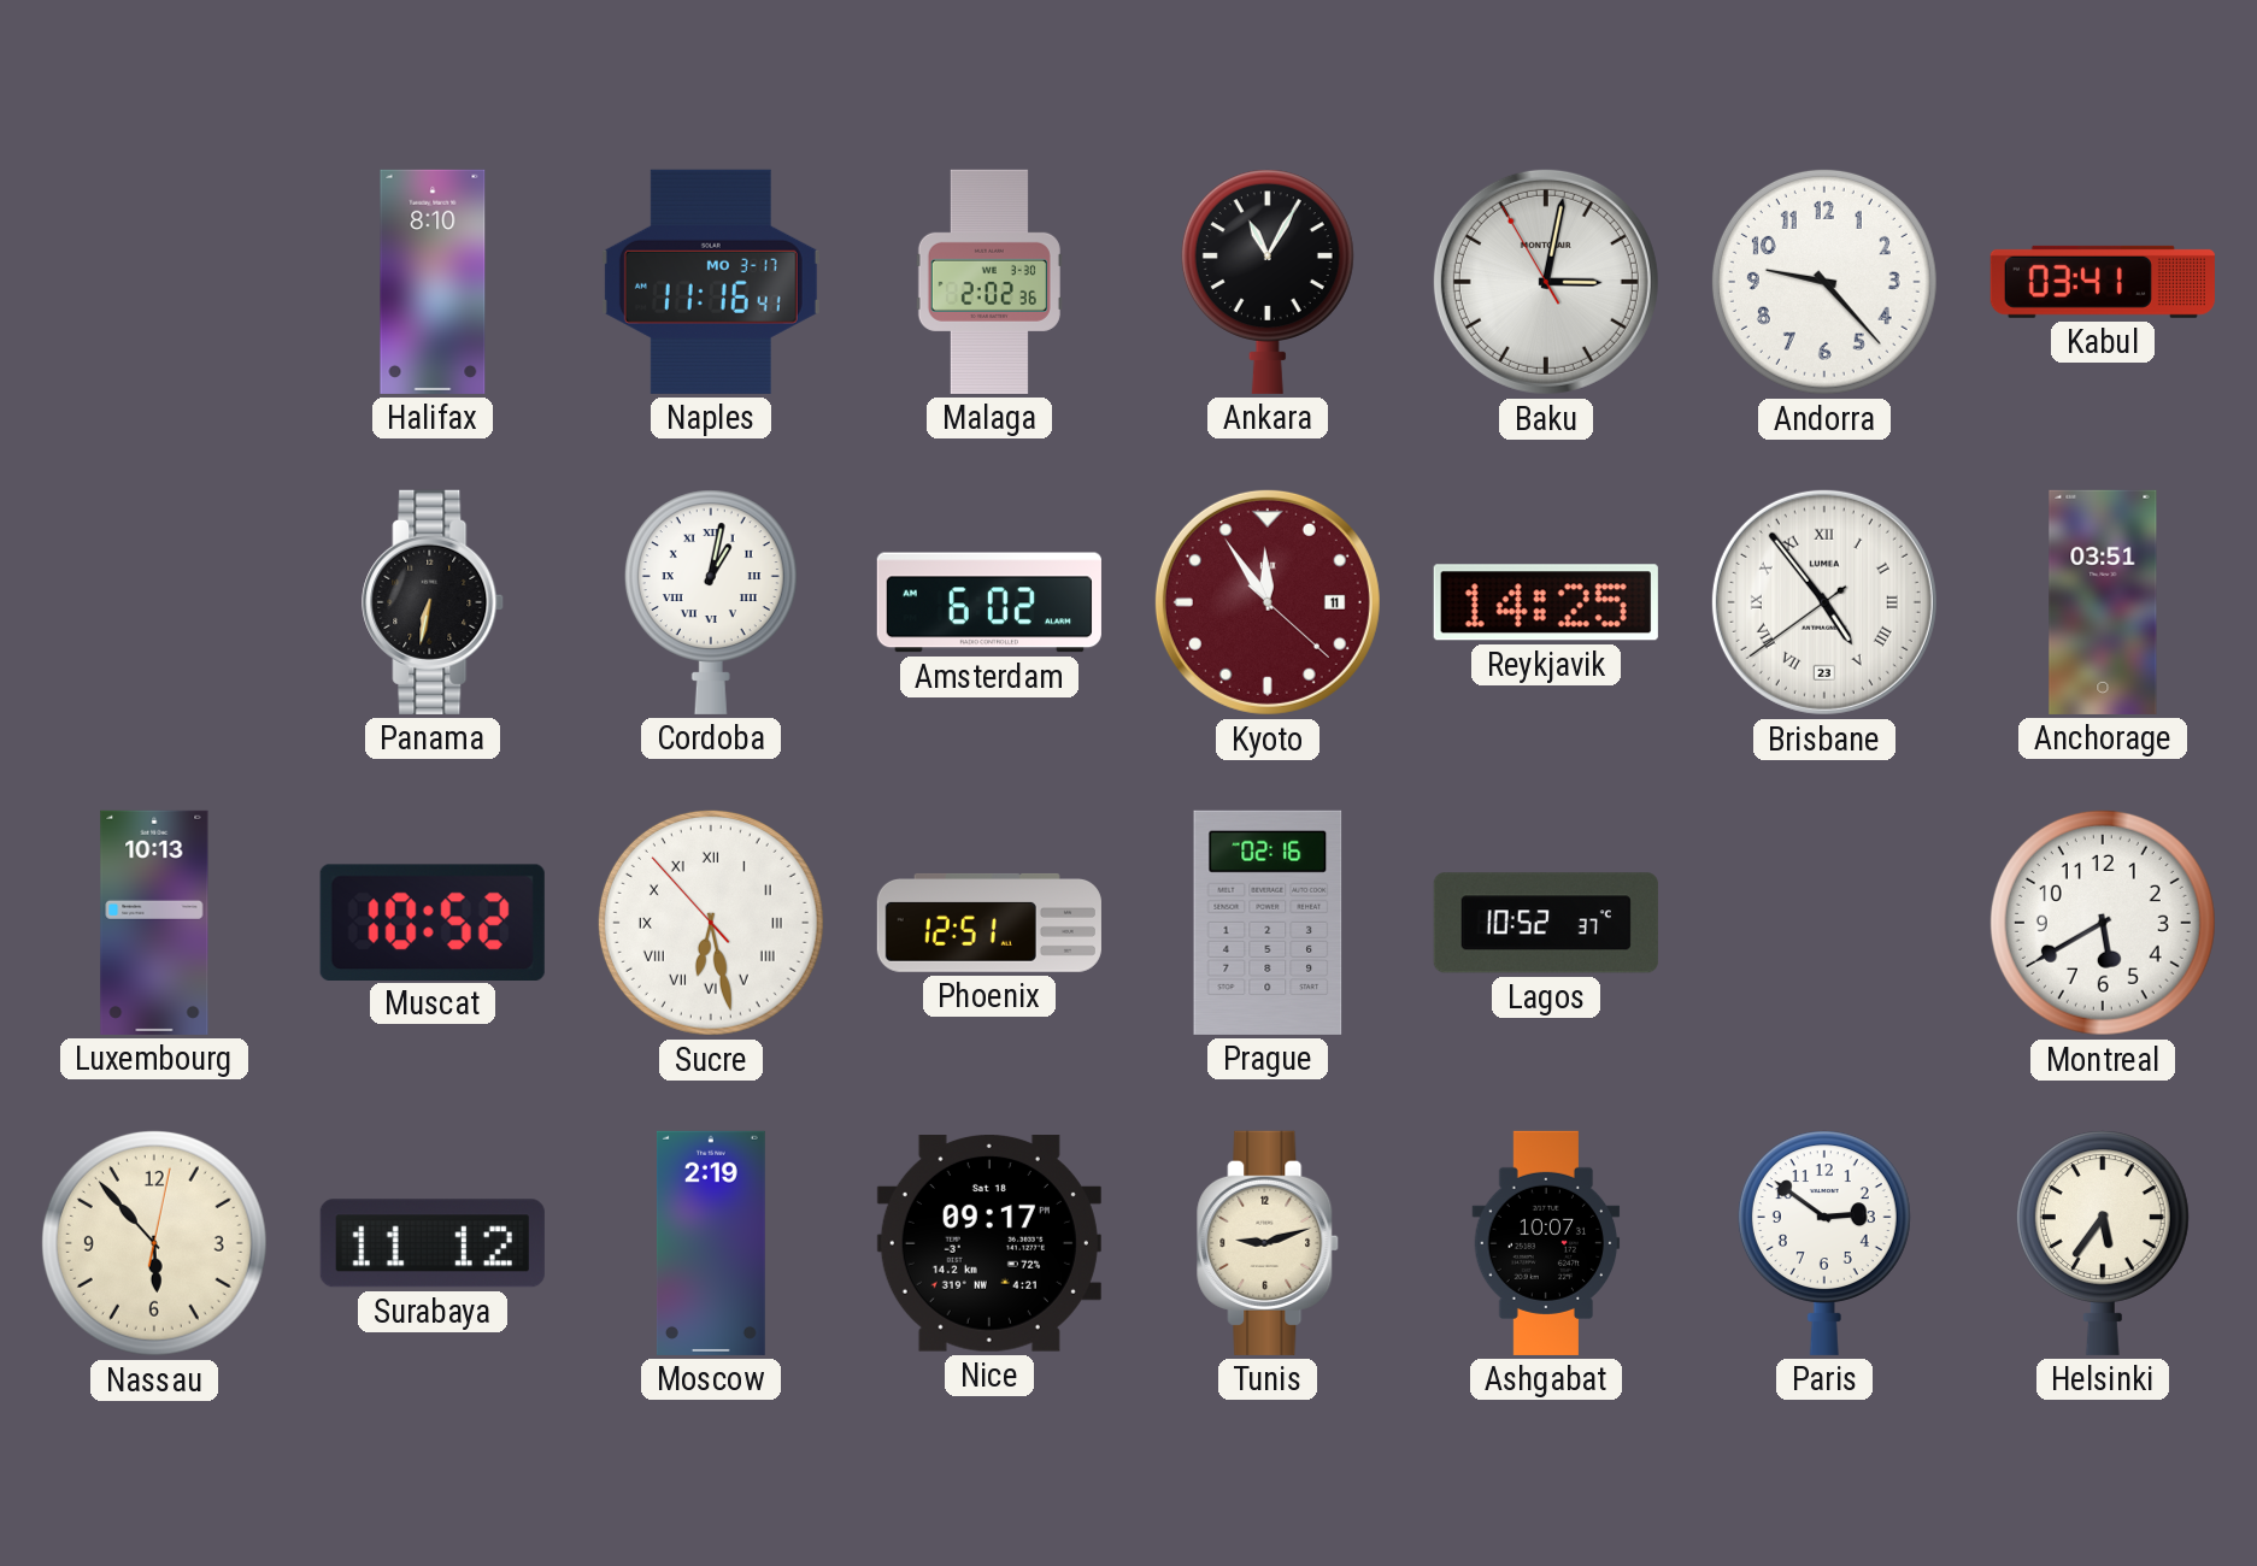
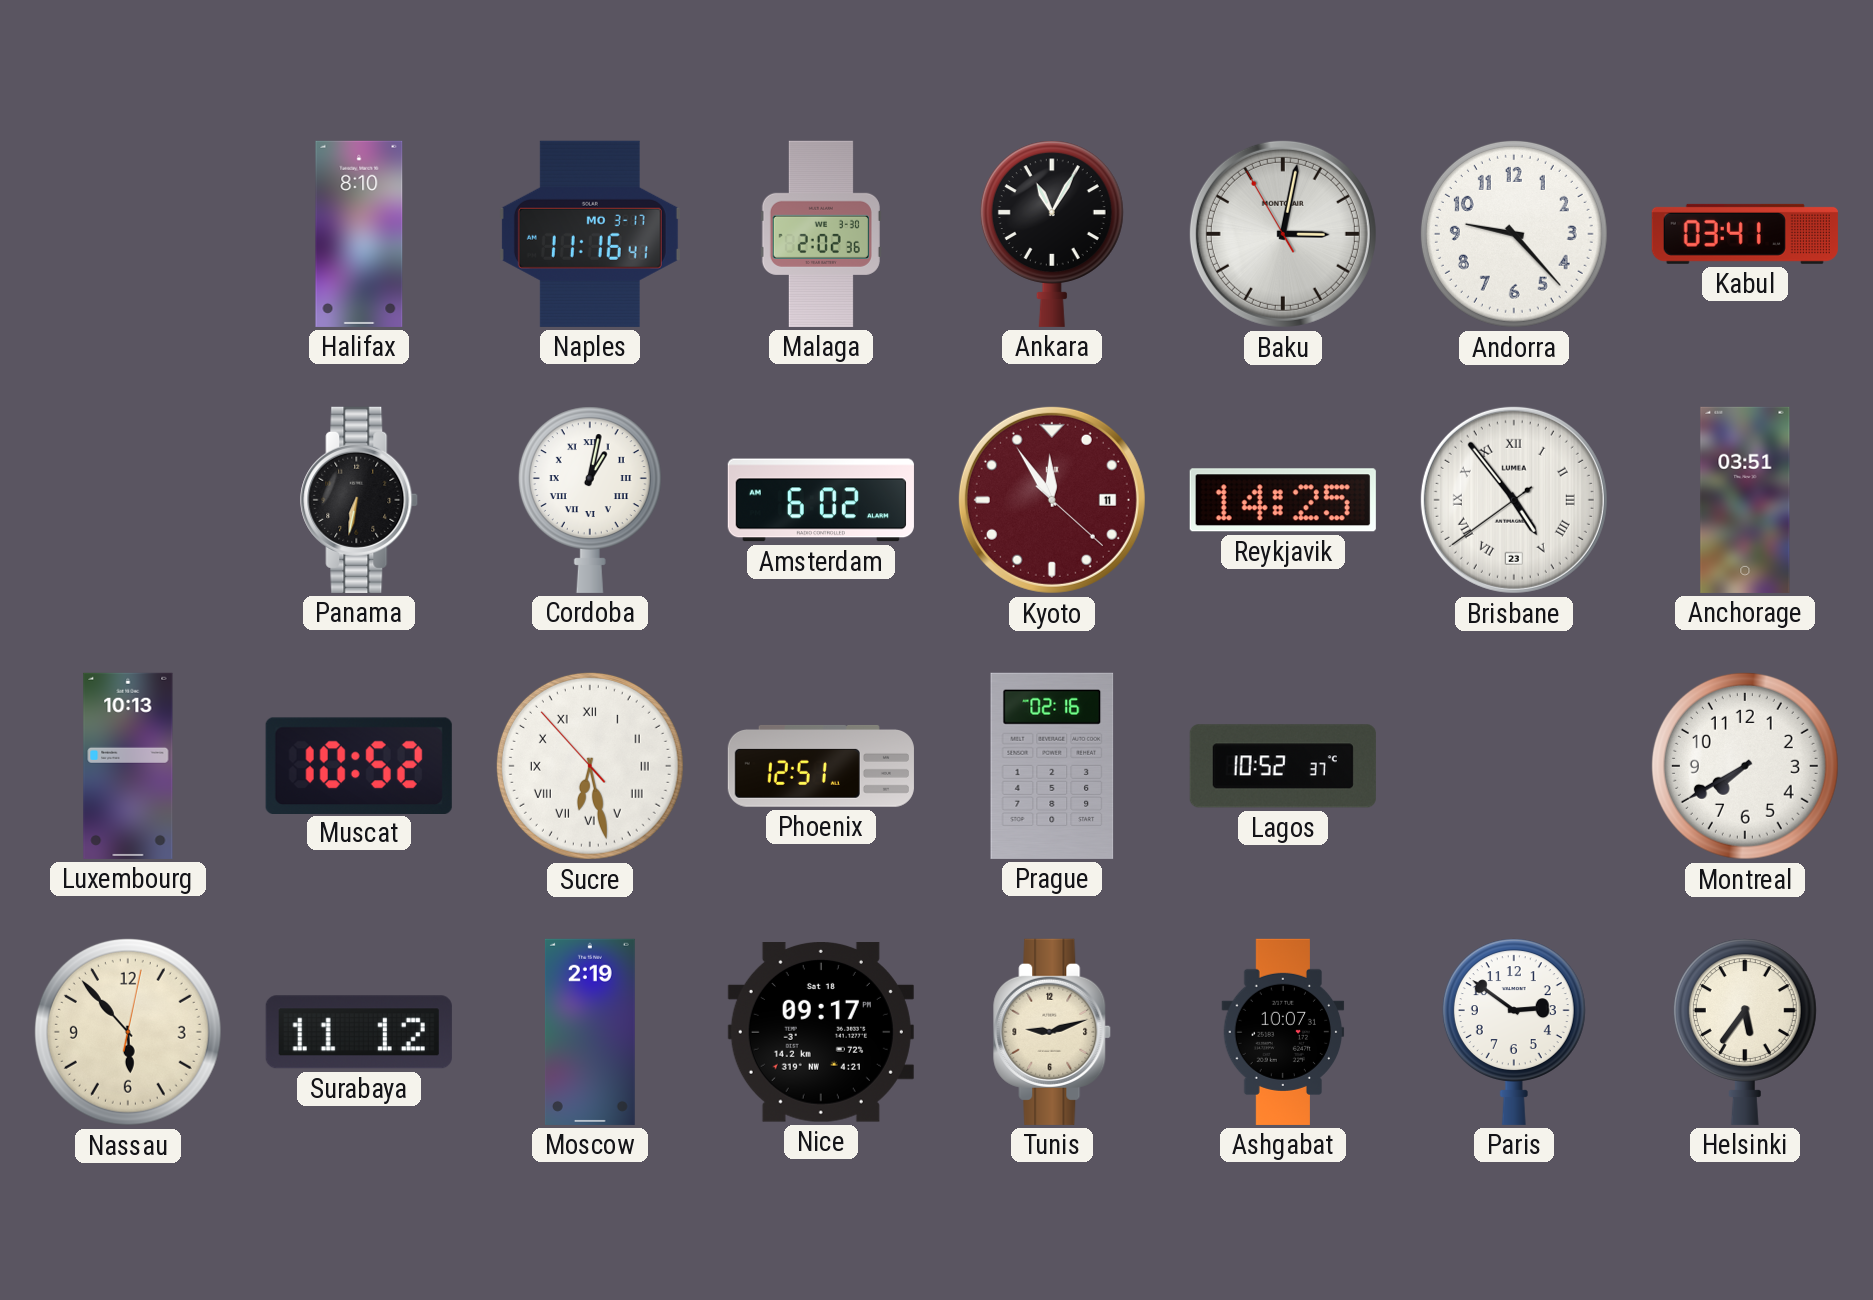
Montreal: 5:40 -> 7:40
